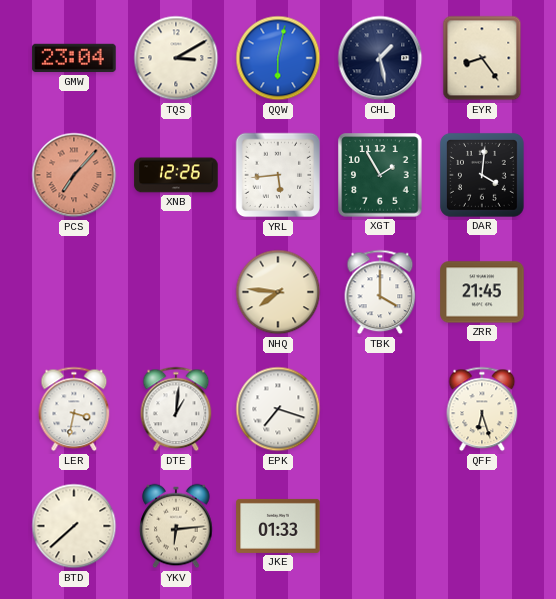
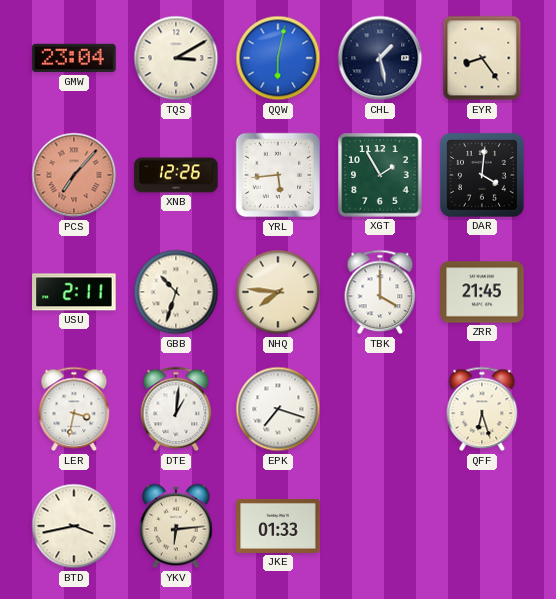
USU: none -> 2:11
GBB: none -> 10:33
BTD: 7:38 -> 3:43
